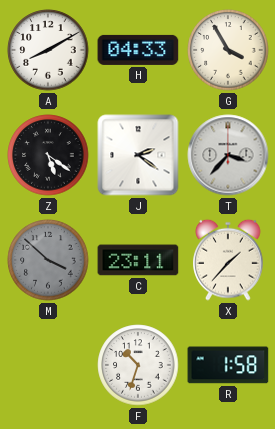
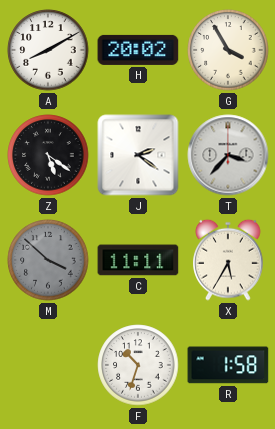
H: 04:33 -> 20:02
C: 23:11 -> 11:11
X: 1:37 -> 5:35
